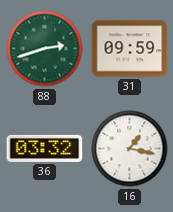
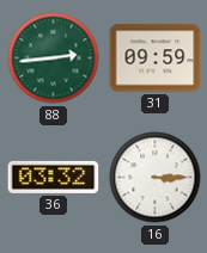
88: 2:42 -> 2:44
16: 1:17 -> 3:15
